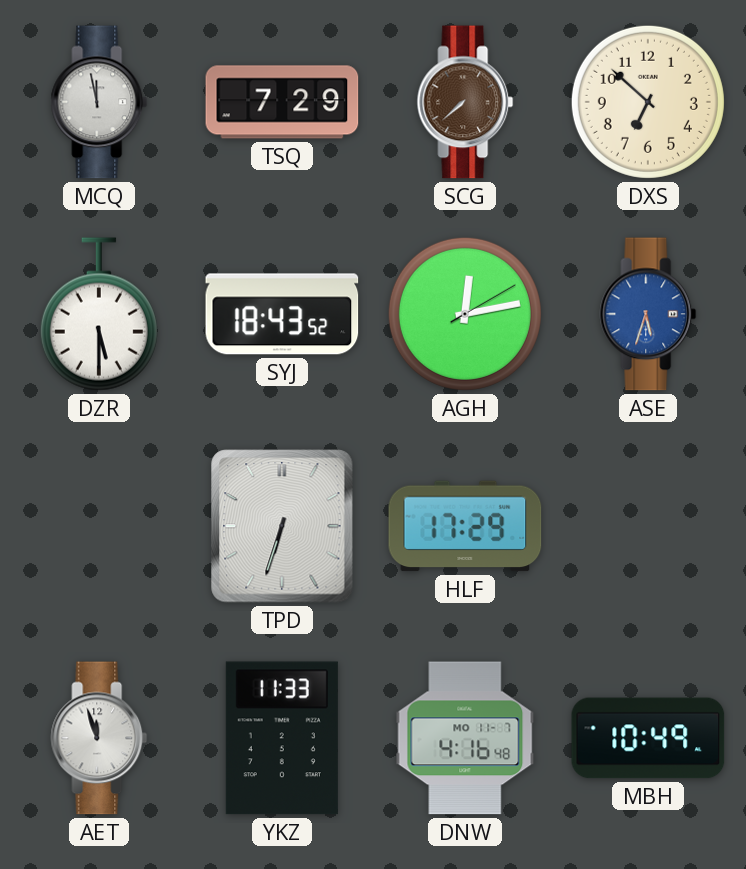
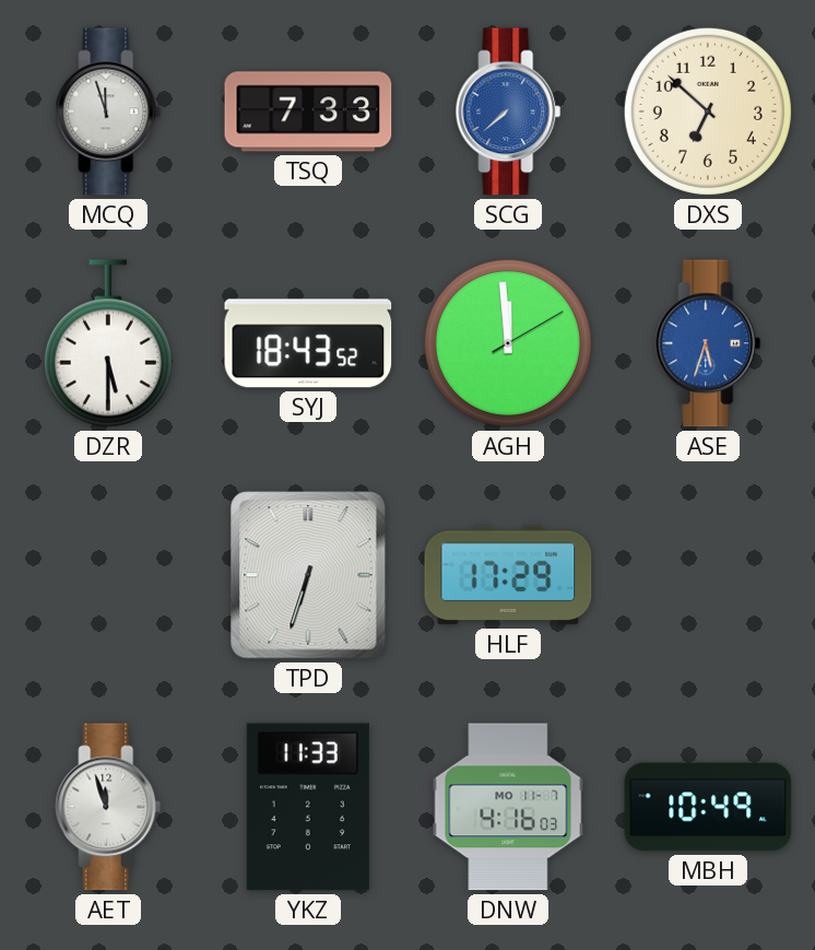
MCQ: 11:58 -> 11:57
TSQ: 7:29 -> 7:33
SCG dial: brown -> blue
AGH: 12:13 -> 11:59
DNW: 4:16:48 -> 4:16:03
